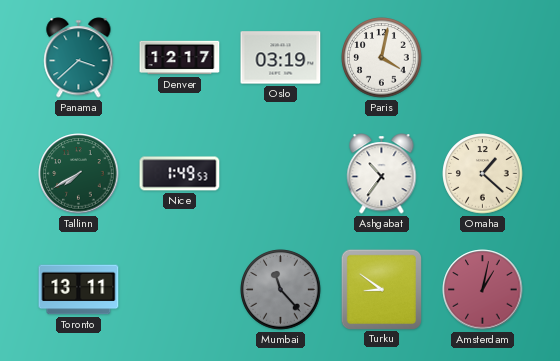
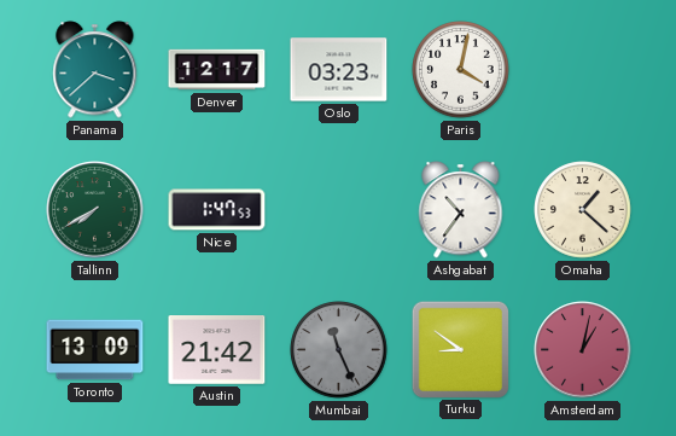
Oslo: 03:19 -> 03:23
Nice: 1:49 -> 1:47
Toronto: 13:11 -> 13:09
Austin: none -> 21:42
Mumbai: 11:23 -> 11:26
